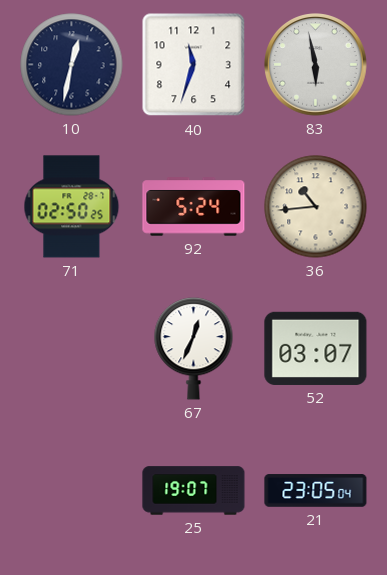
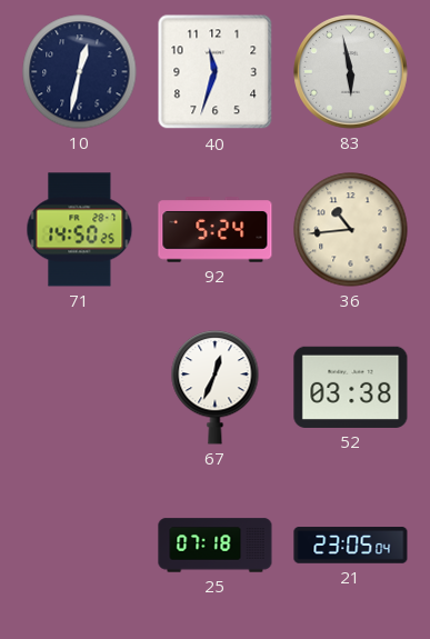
71: 02:50 -> 14:50
52: 03:07 -> 03:38
25: 19:07 -> 07:18
